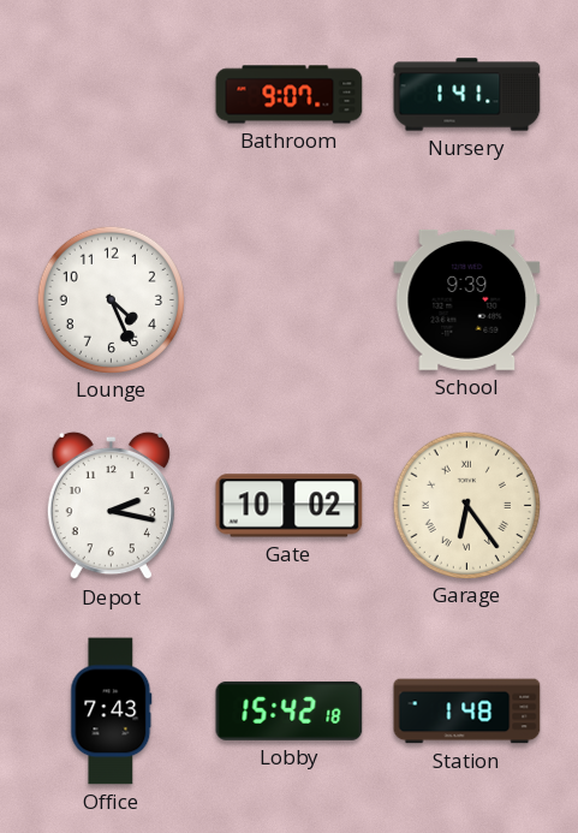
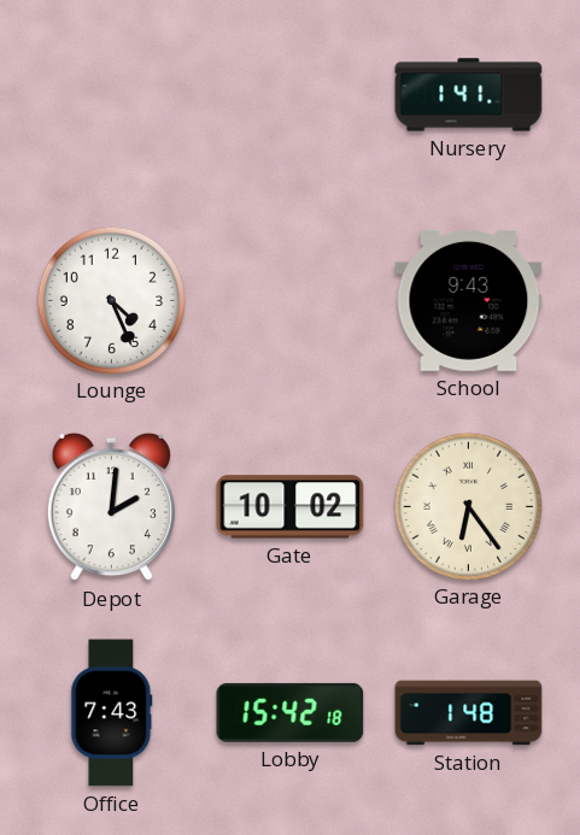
Bathroom: 9:07 -> none
School: 9:39 -> 9:43
Depot: 2:17 -> 2:01
